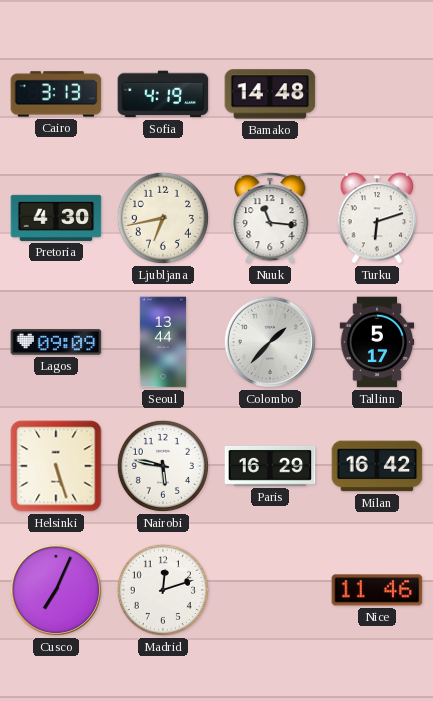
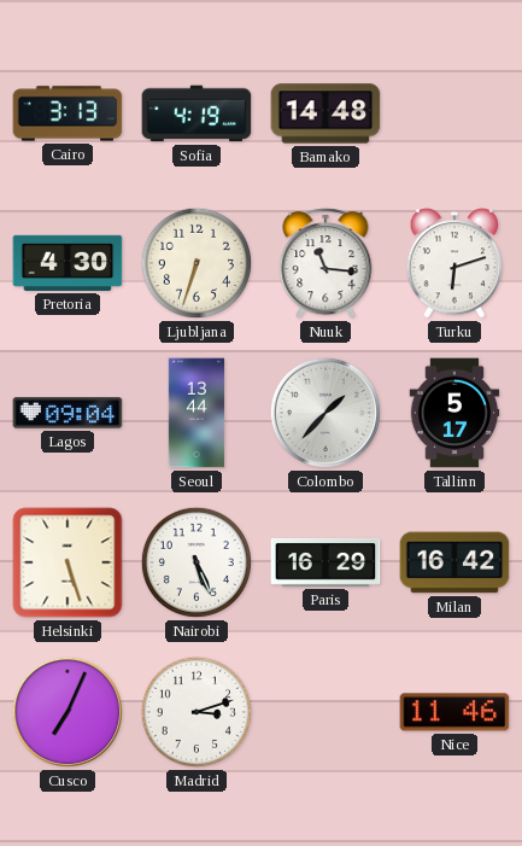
Ljubljana: 6:43 -> 6:33
Lagos: 09:09 -> 09:04
Nairobi: 5:47 -> 5:26
Madrid: 12:12 -> 3:12
